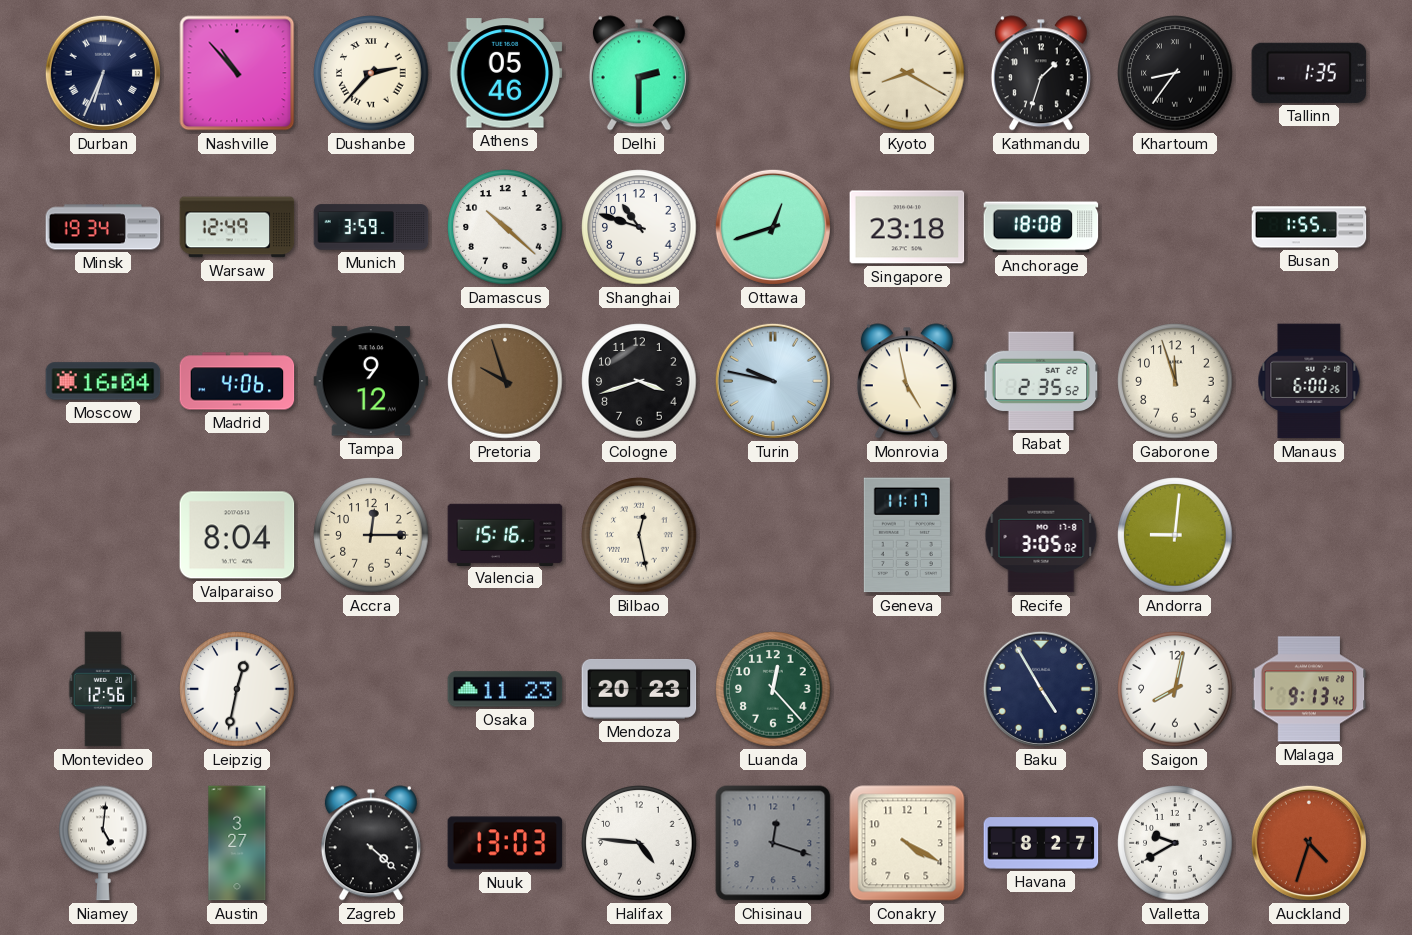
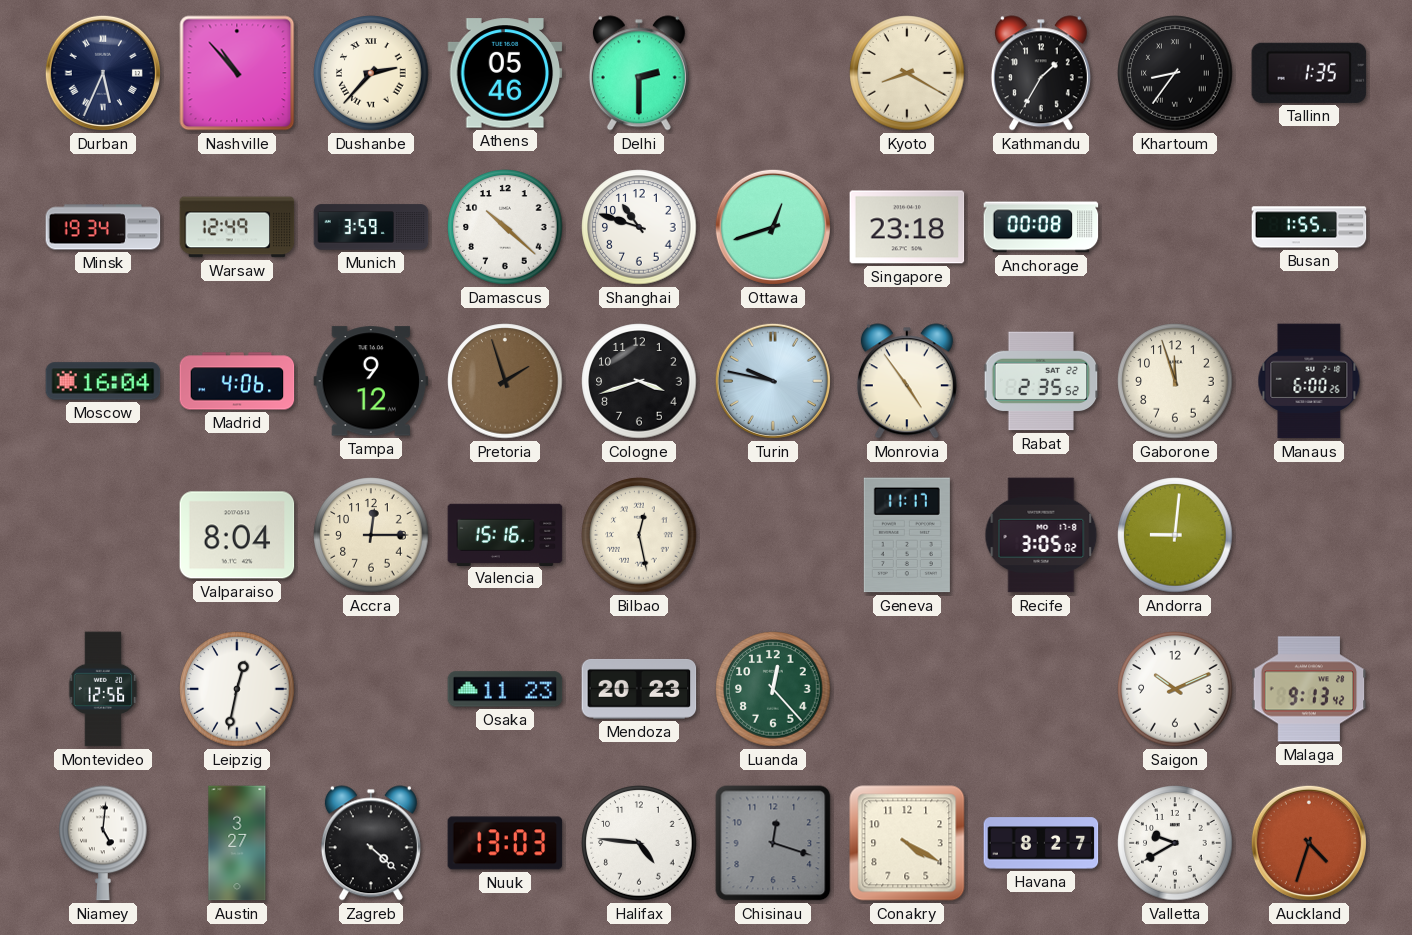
Durban: 6:34 -> 5:34
Kathmandu: 1:33 -> 1:35
Anchorage: 18:08 -> 00:08
Pretoria: 9:57 -> 1:57
Monrovia: 4:58 -> 4:54
Baku: 4:55 -> none
Saigon: 8:02 -> 10:11
